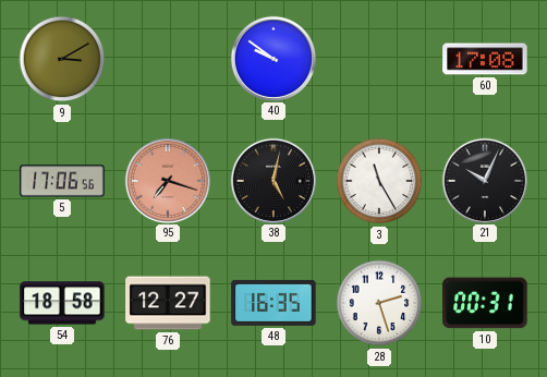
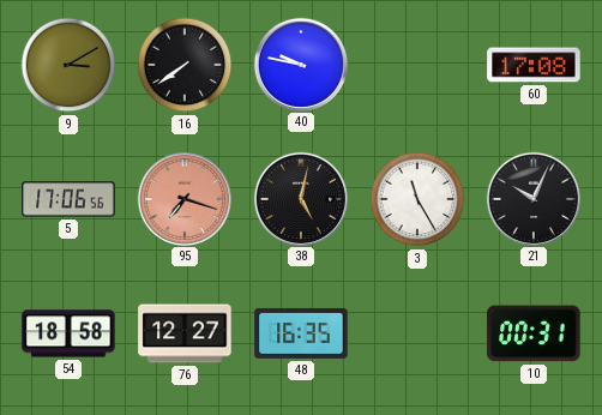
16: none -> 7:39
40: 9:51 -> 9:47
28: 2:27 -> none
